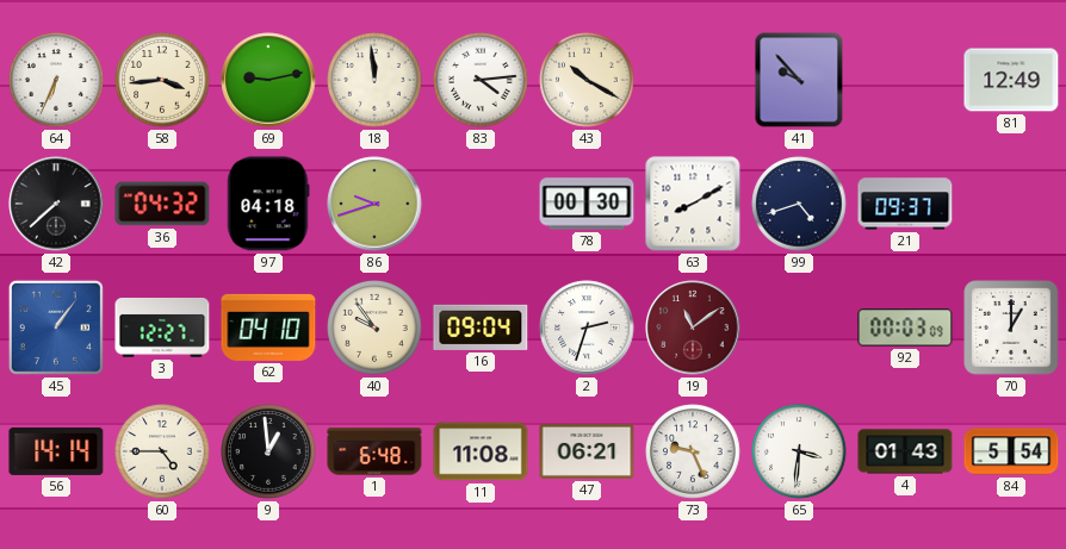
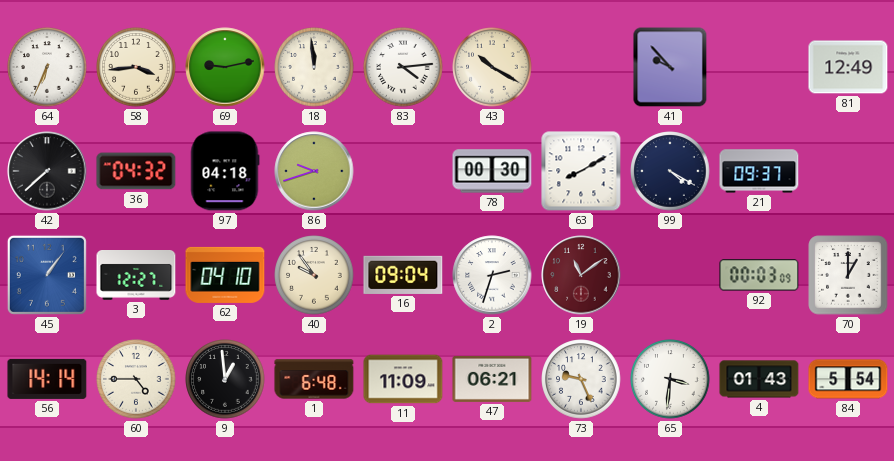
99: 4:42 -> 4:20
11: 11:08 -> 11:09
